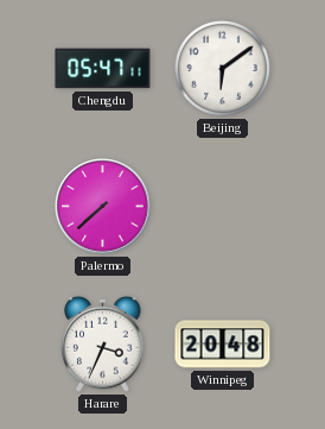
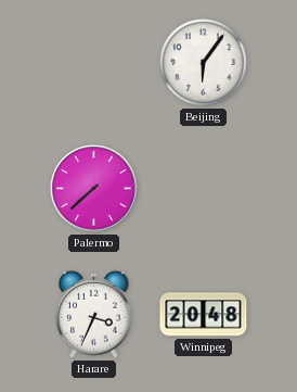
Chengdu: 05:47 -> none
Beijing: 6:09 -> 6:06
